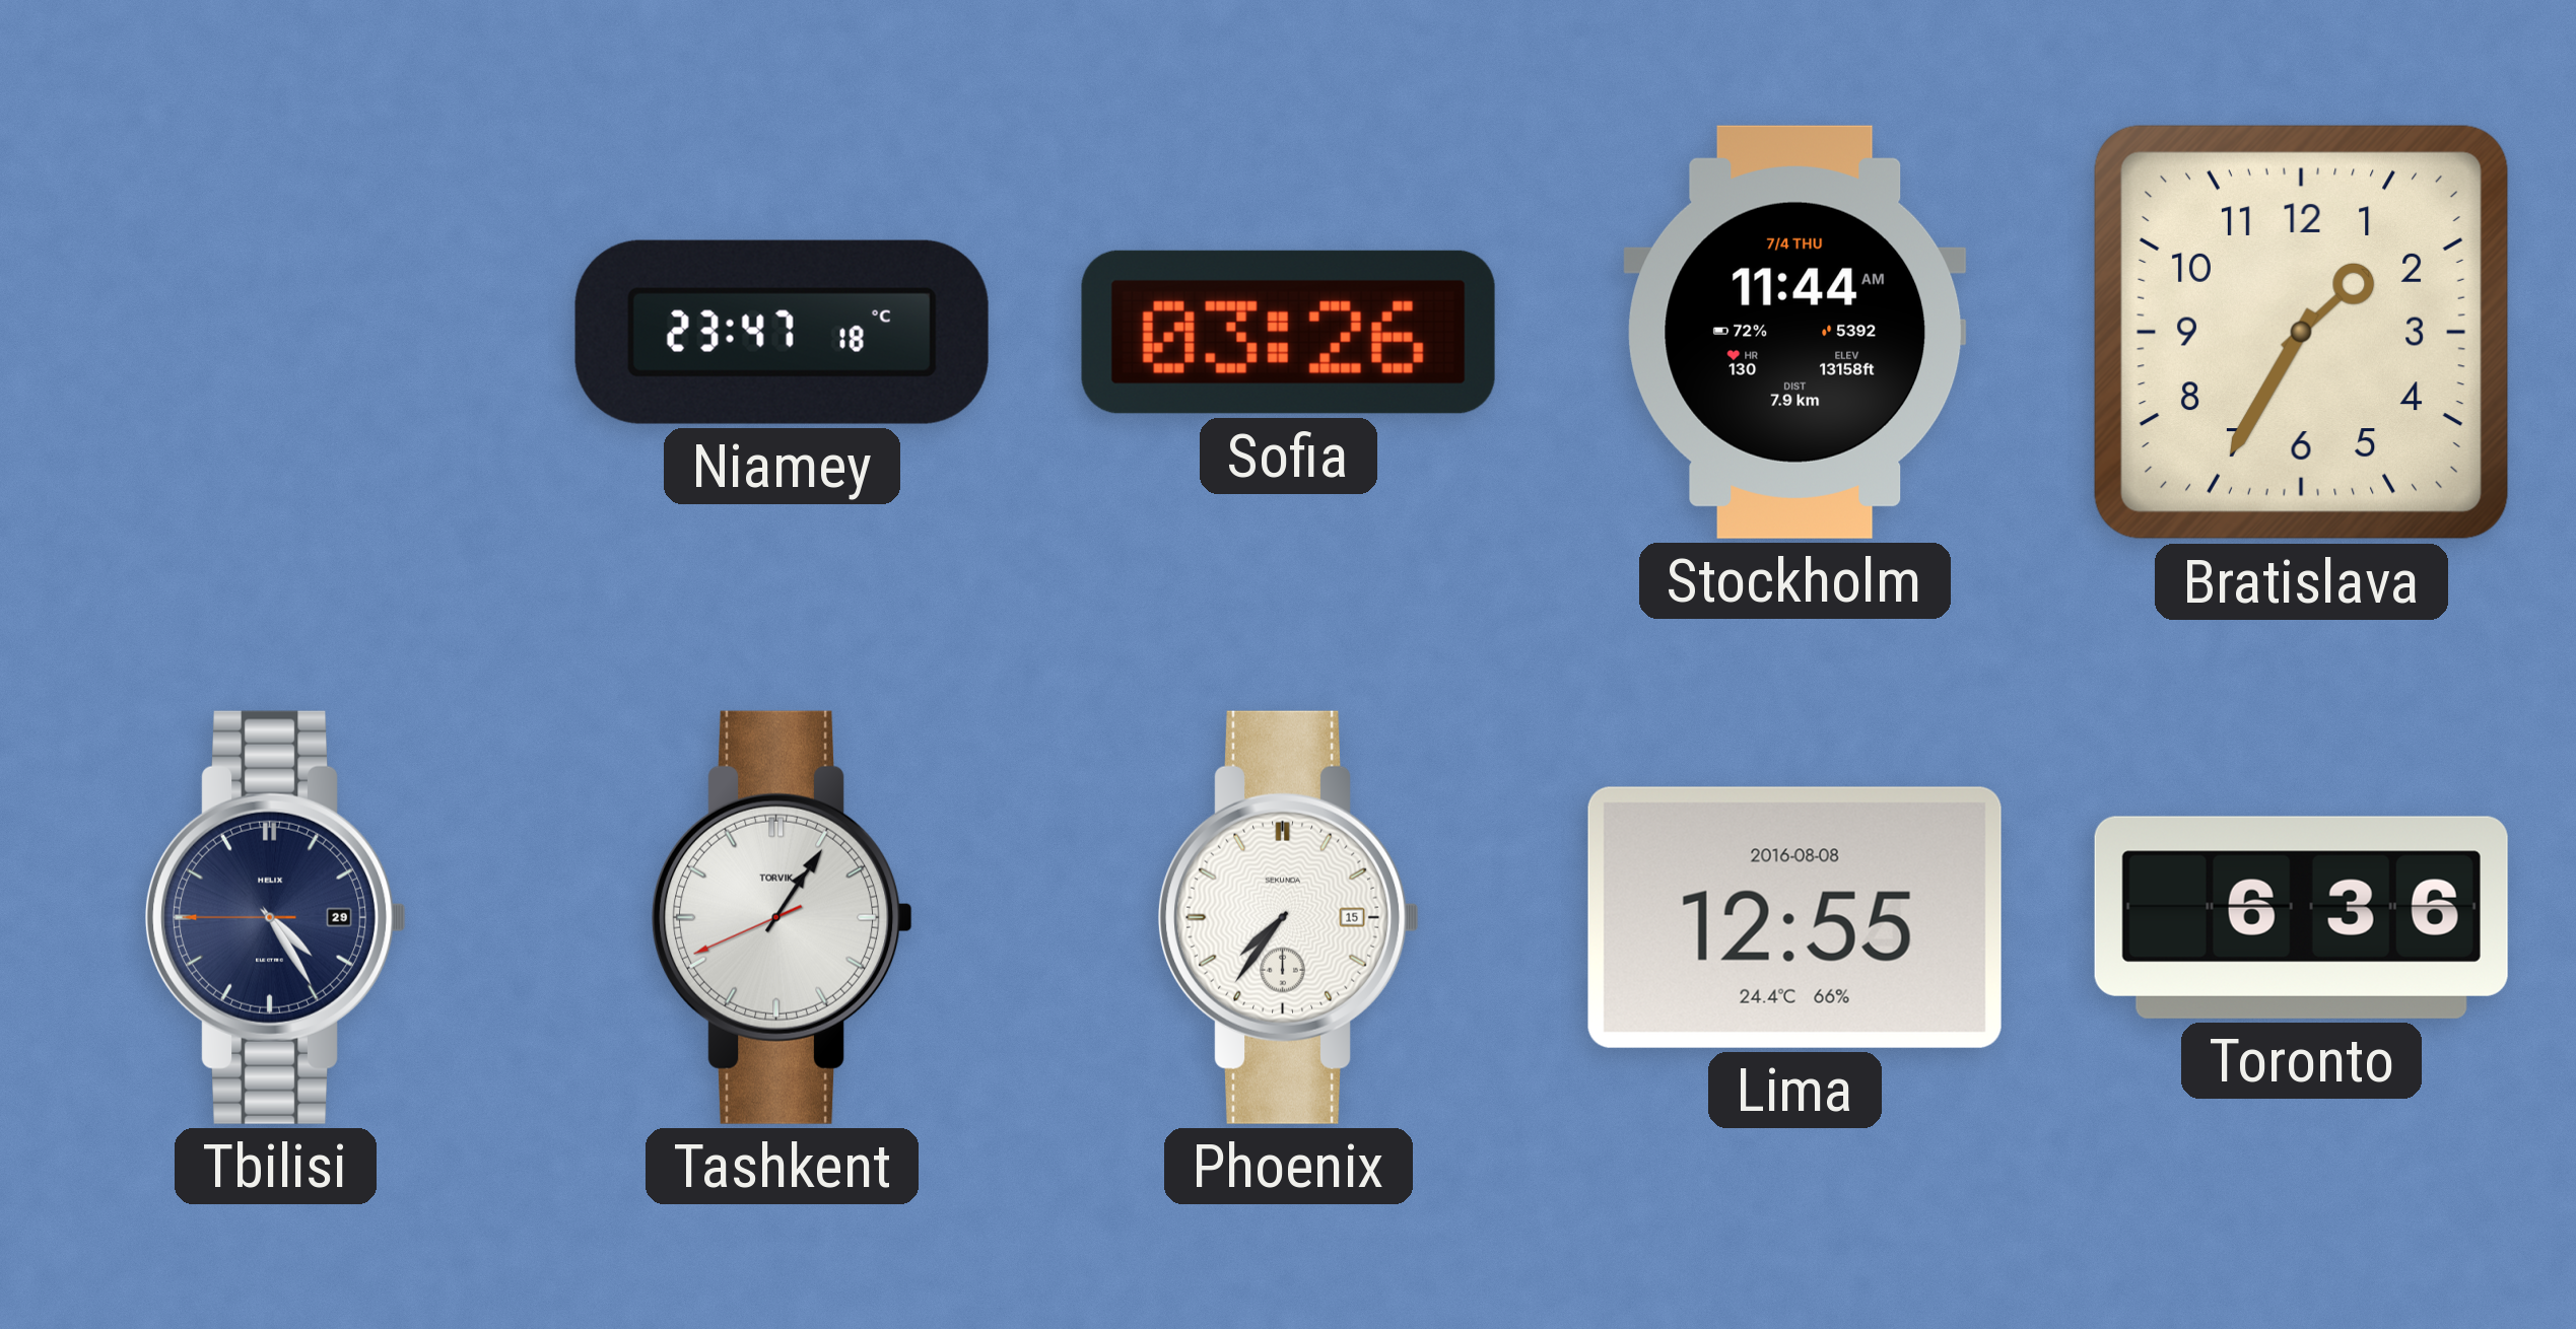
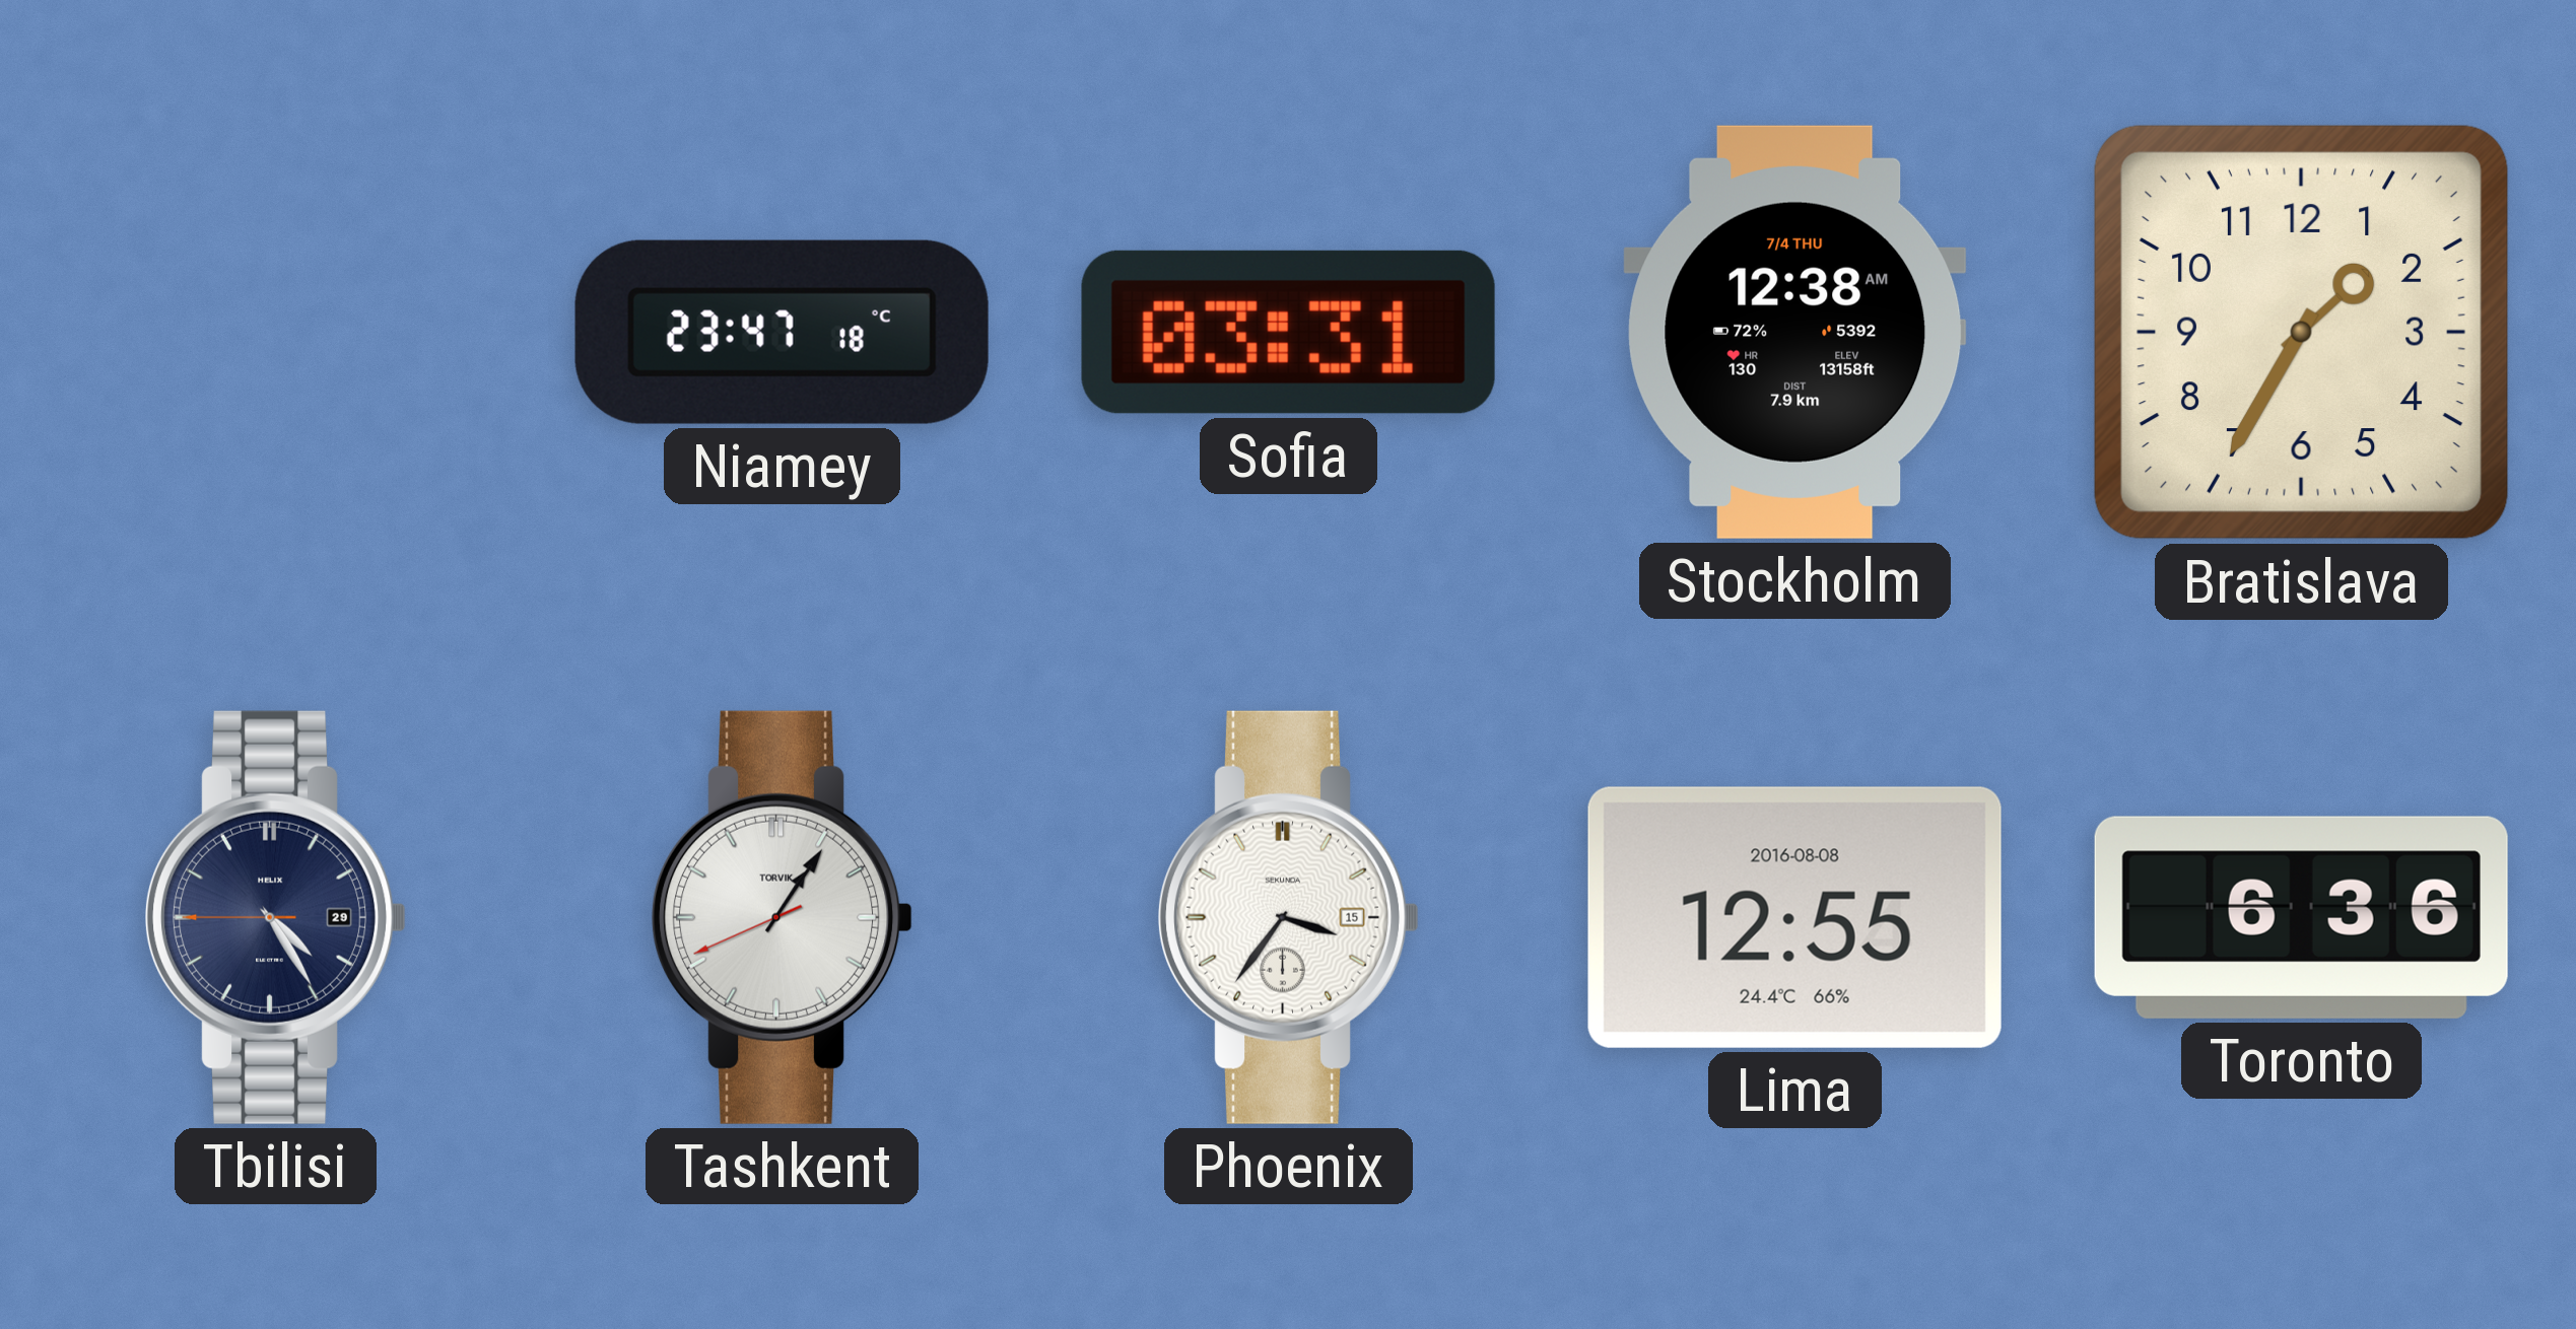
Sofia: 03:26 -> 03:31
Stockholm: 11:44 -> 12:38
Phoenix: 7:36 -> 3:36
